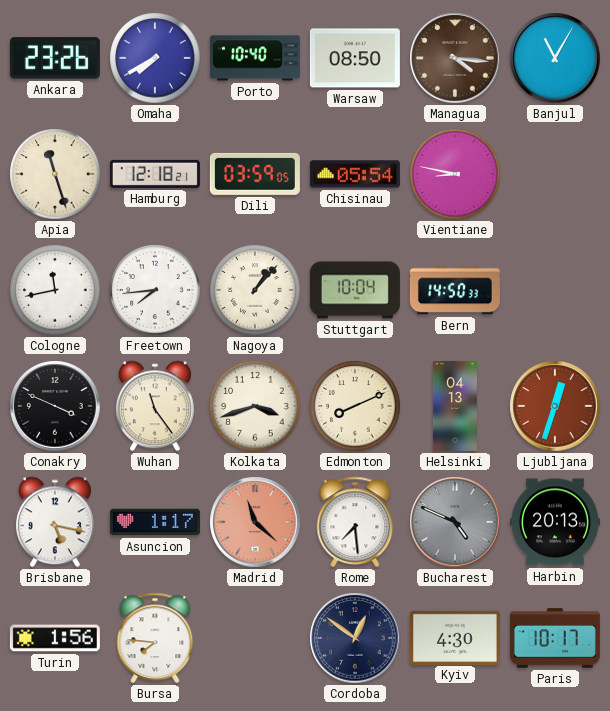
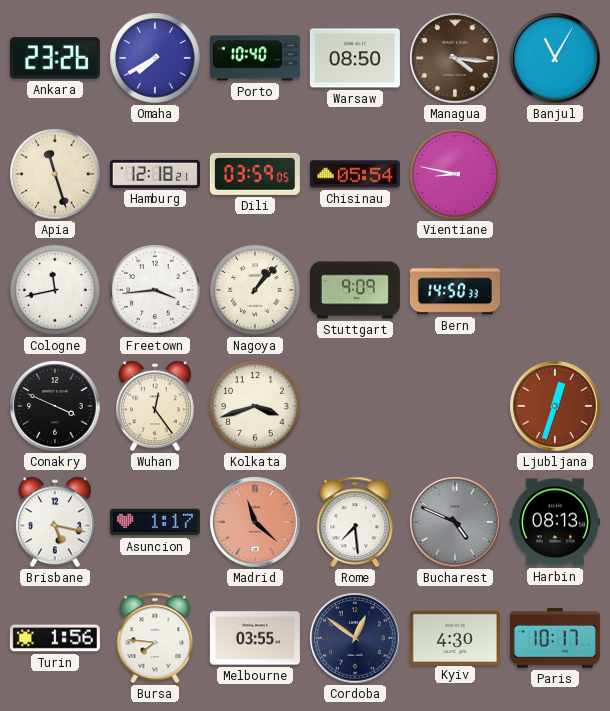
Freetown: 7:44 -> 3:44
Stuttgart: 10:04 -> 9:09
Wuhan: 11:24 -> 12:24
Edmonton: 8:11 -> none
Helsinki: 04:13 -> none
Harbin: 20:13 -> 08:13
Melbourne: none -> 03:55
